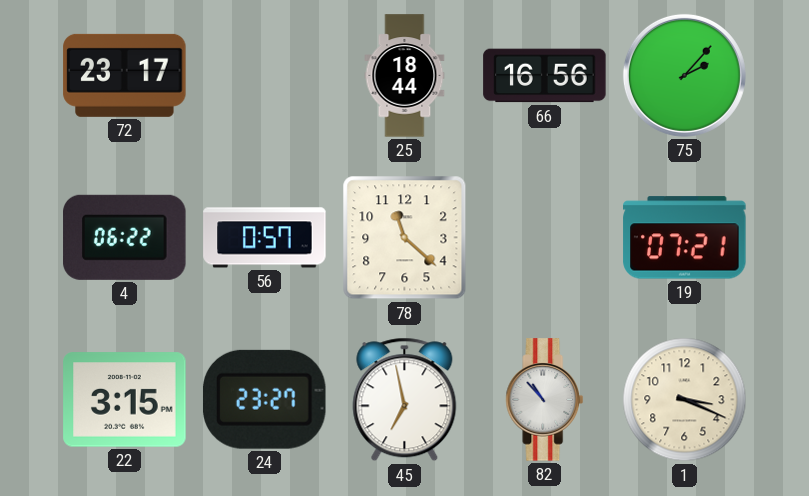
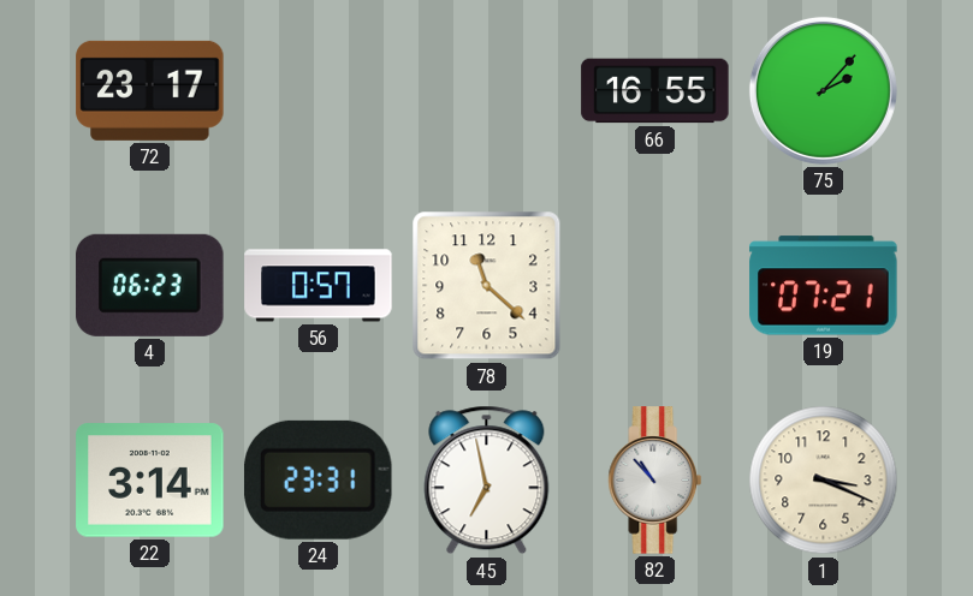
25: 18:44 -> none
66: 16:56 -> 16:55
4: 06:22 -> 06:23
22: 3:15 -> 3:14
24: 23:27 -> 23:31
